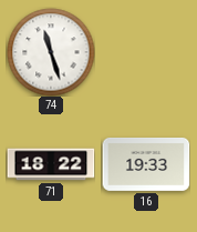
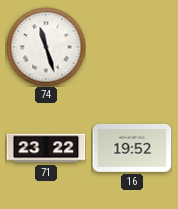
71: 18:22 -> 23:22
16: 19:33 -> 19:52
